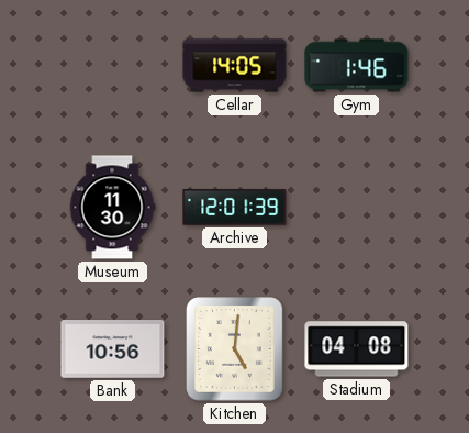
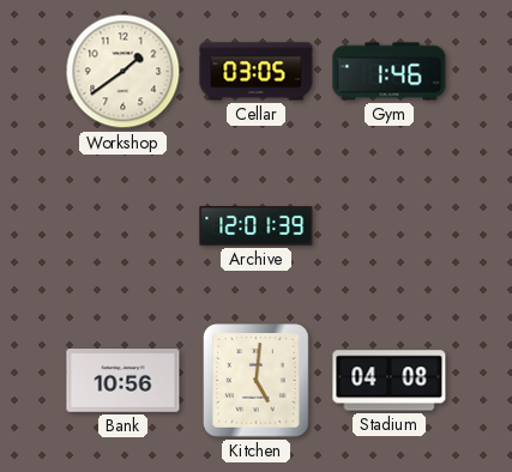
Workshop: none -> 1:39
Cellar: 14:05 -> 03:05
Museum: 11:30 -> none
